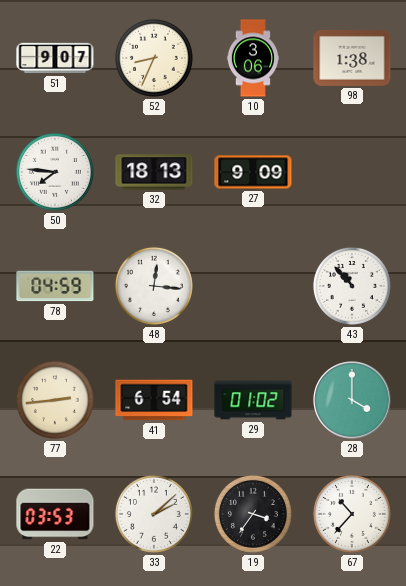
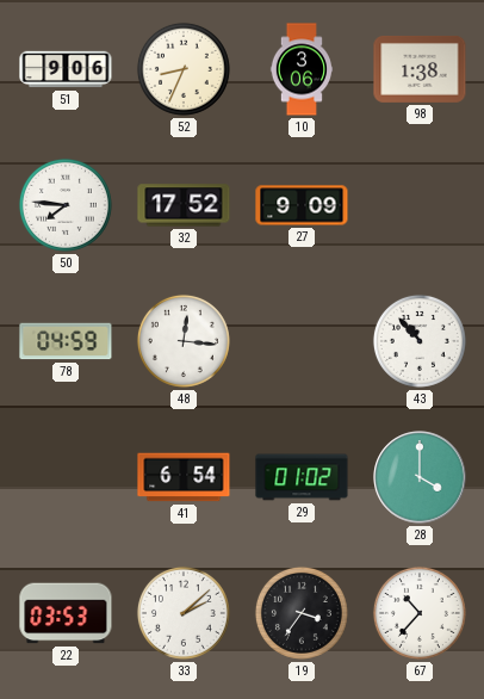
51: 9:07 -> 9:06
32: 18:13 -> 17:52
77: 2:44 -> none
